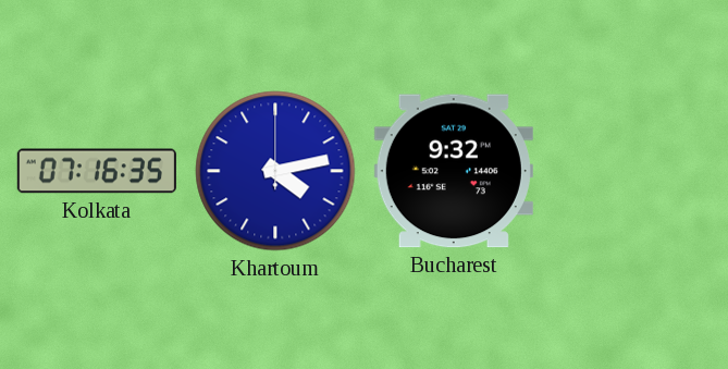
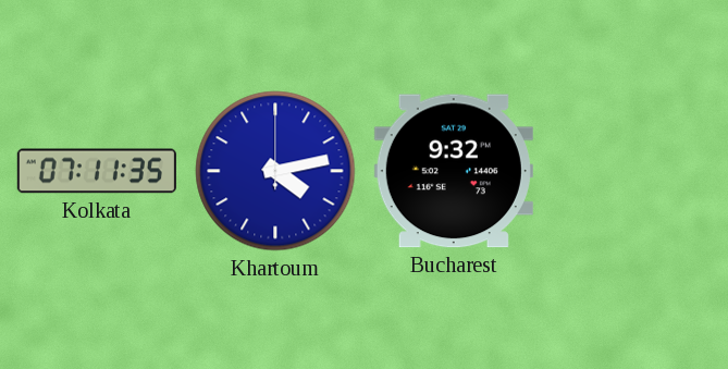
Kolkata: 07:16 -> 07:11
